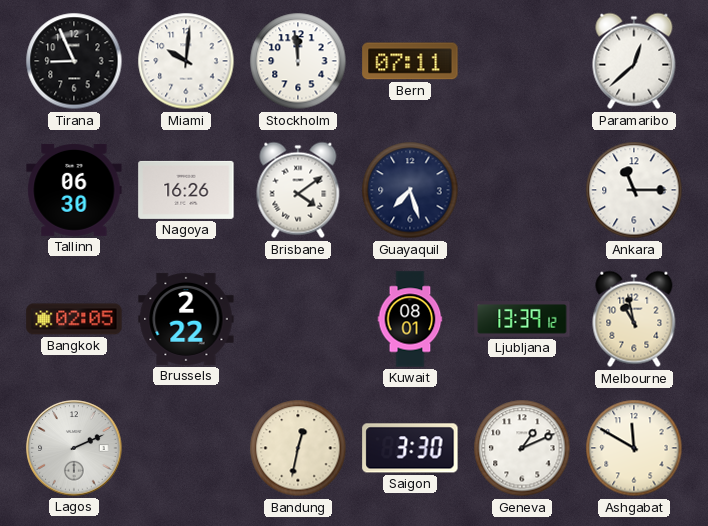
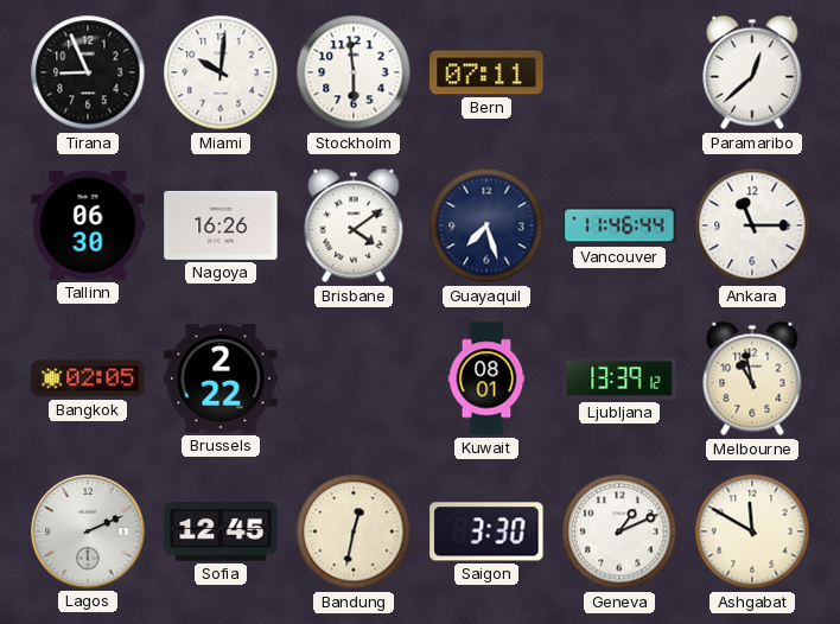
Stockholm: 11:59 -> 5:59
Vancouver: none -> 11:46
Sofia: none -> 12:45
